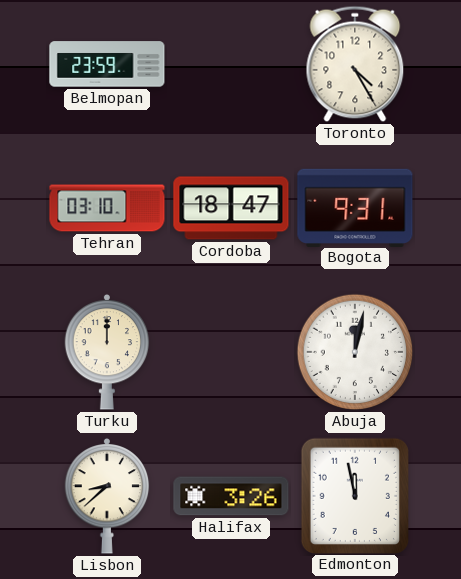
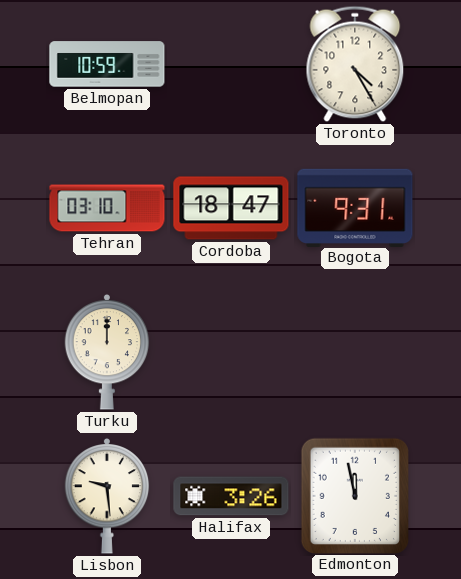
Belmopan: 23:59 -> 10:59
Abuja: 12:02 -> none
Lisbon: 8:38 -> 9:29
